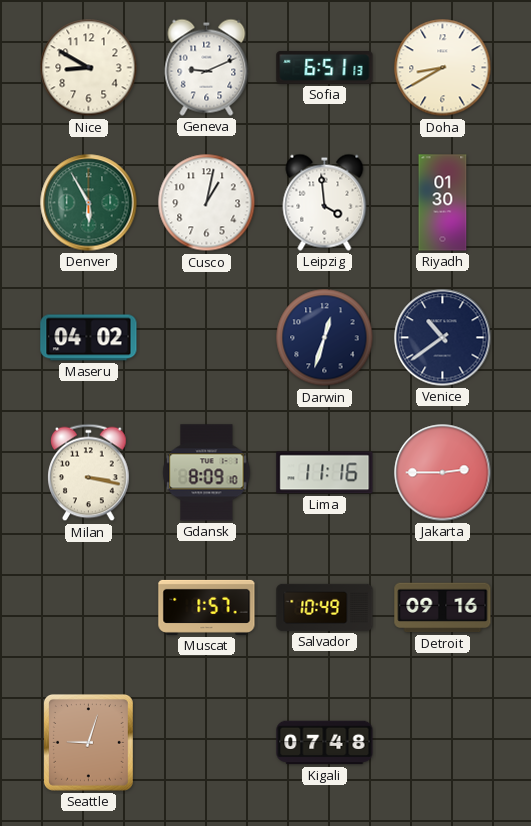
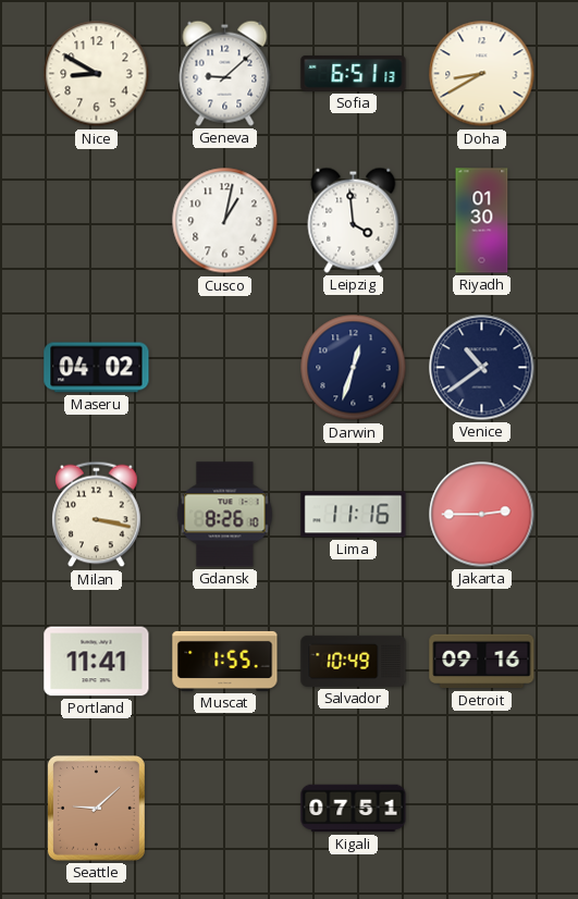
Geneva: 9:11 -> 9:08
Denver: 5:55 -> none
Gdansk: 8:09 -> 8:26
Portland: none -> 11:41
Muscat: 1:57 -> 1:55
Seattle: 9:03 -> 9:08
Kigali: 07:48 -> 07:51
